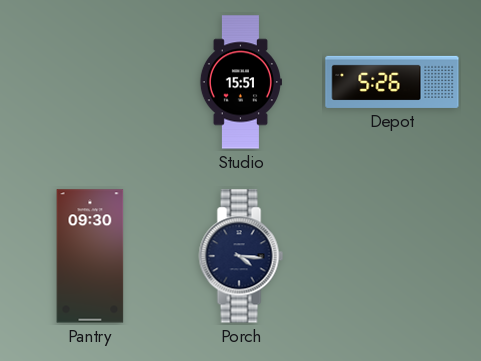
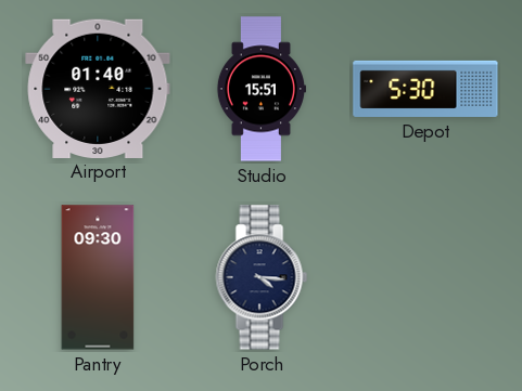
Airport: none -> 01:40
Depot: 5:26 -> 5:30
